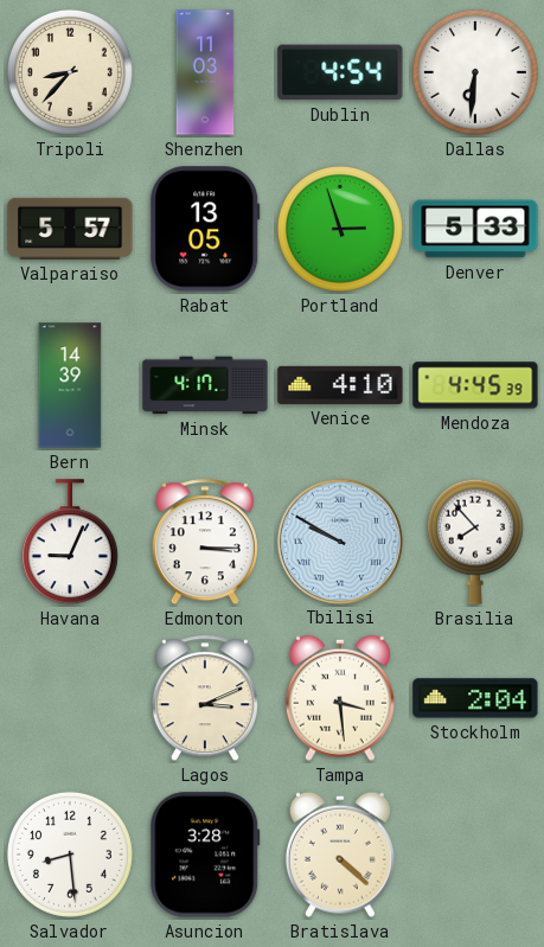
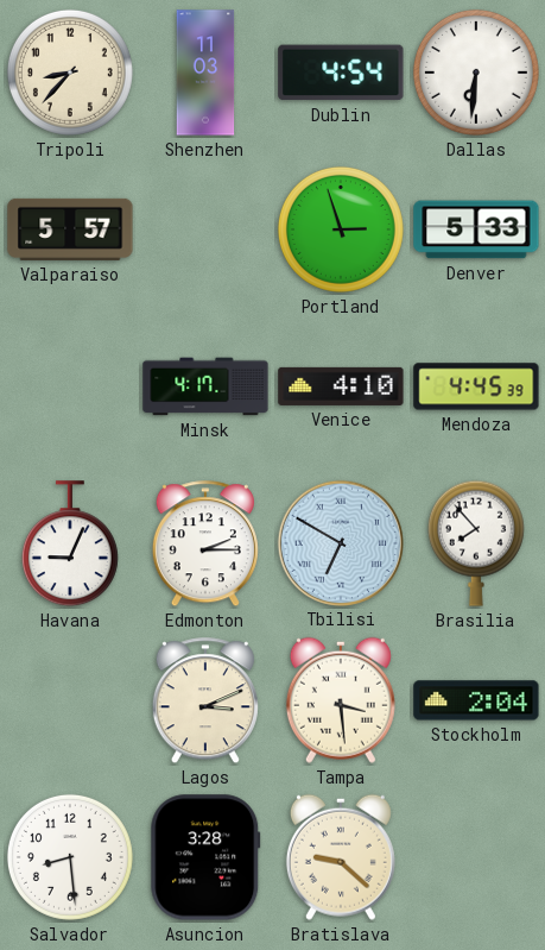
Rabat: 13:05 -> none
Bern: 14:39 -> none
Edmonton: 3:15 -> 2:15
Tbilisi: 9:50 -> 6:50
Bratislava: 4:22 -> 9:22
